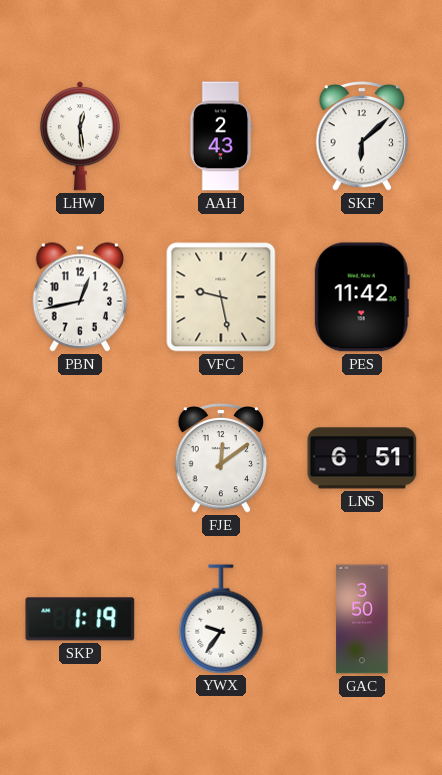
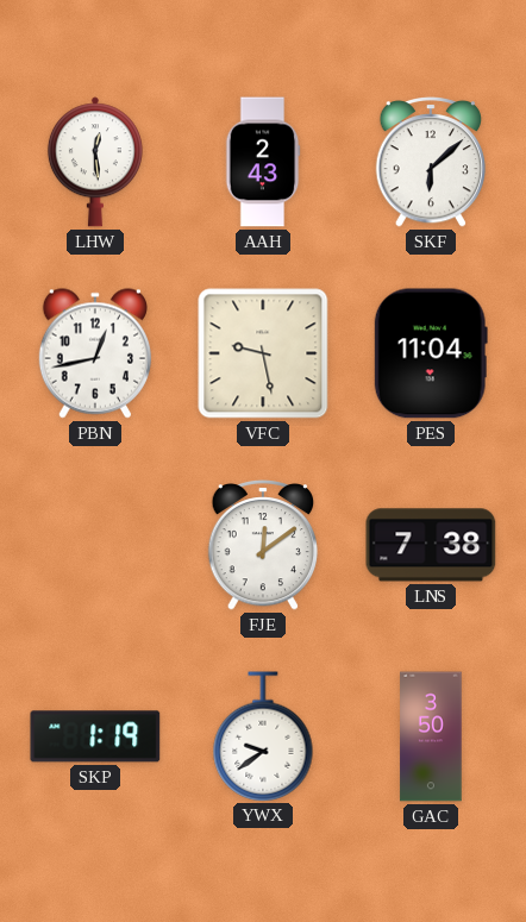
PES: 11:42 -> 11:04
LNS: 6:51 -> 7:38
YWX: 9:36 -> 9:39
